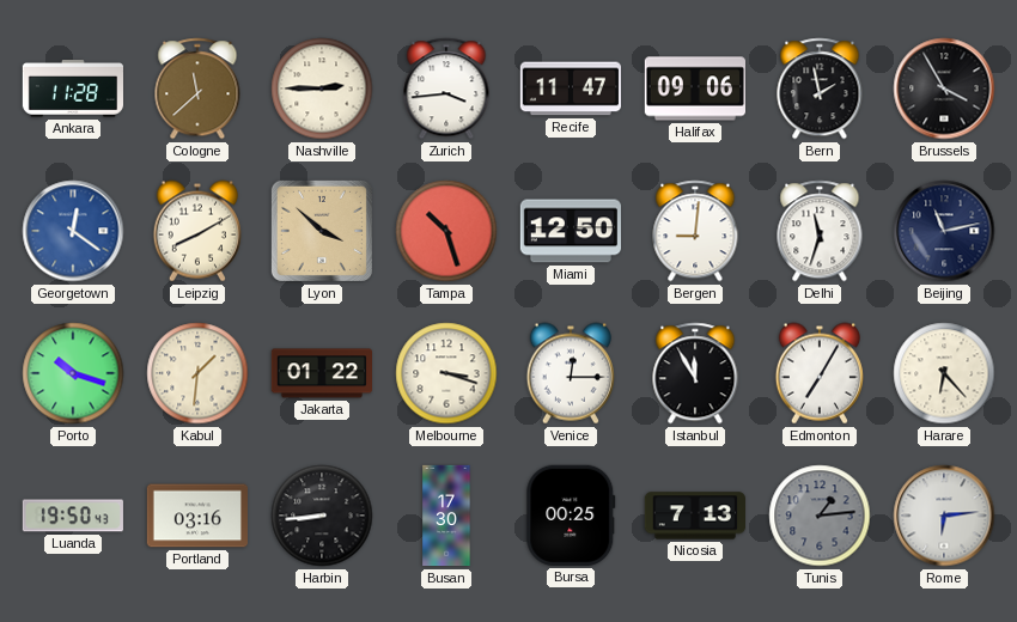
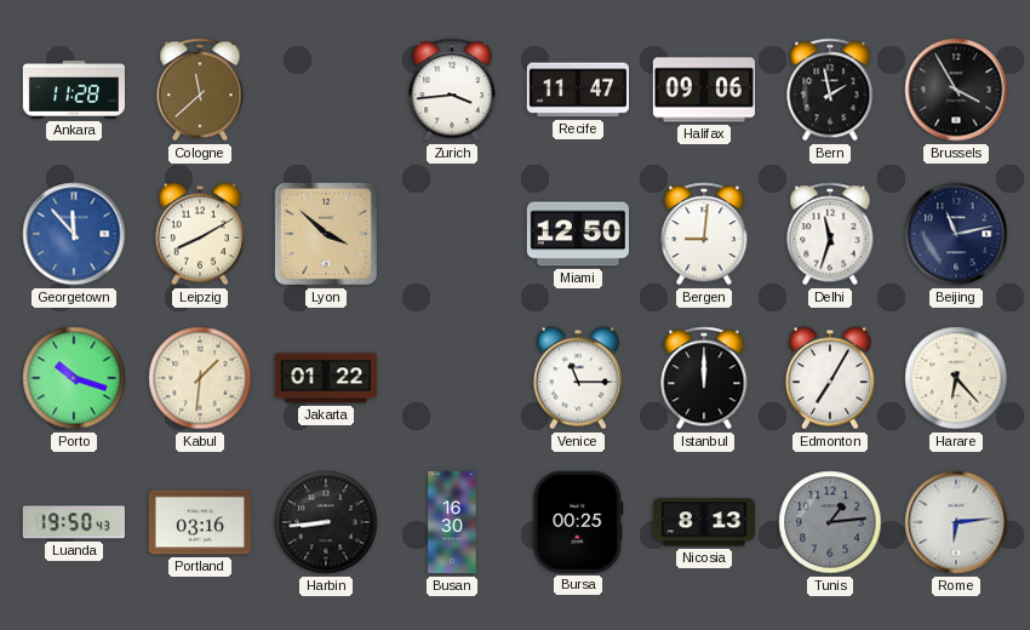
Nashville: 2:45 -> none
Georgetown: 12:21 -> 11:53
Tampa: 10:27 -> none
Melbourne: 3:18 -> none
Venice: 12:15 -> 11:15
Istanbul: 11:55 -> 12:00
Busan: 17:30 -> 16:30
Nicosia: 7:13 -> 8:13
